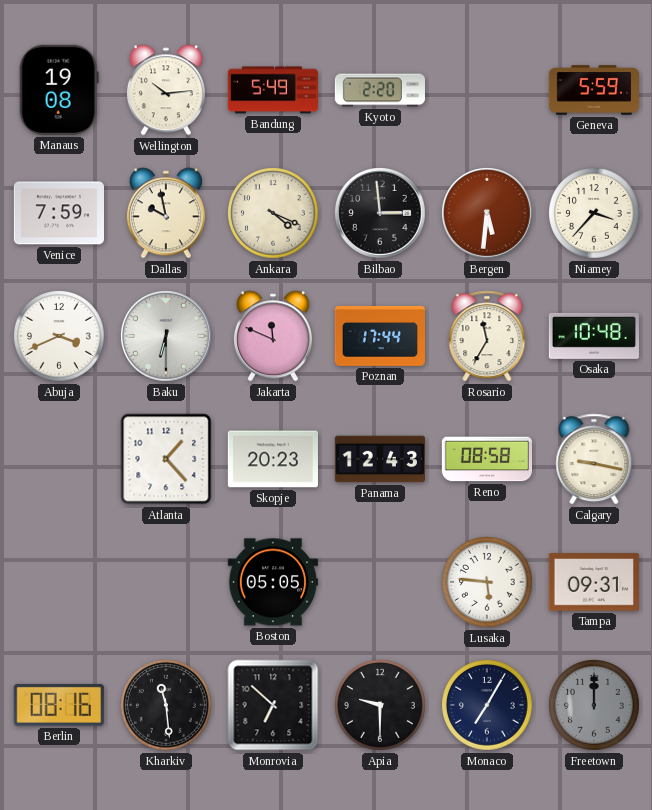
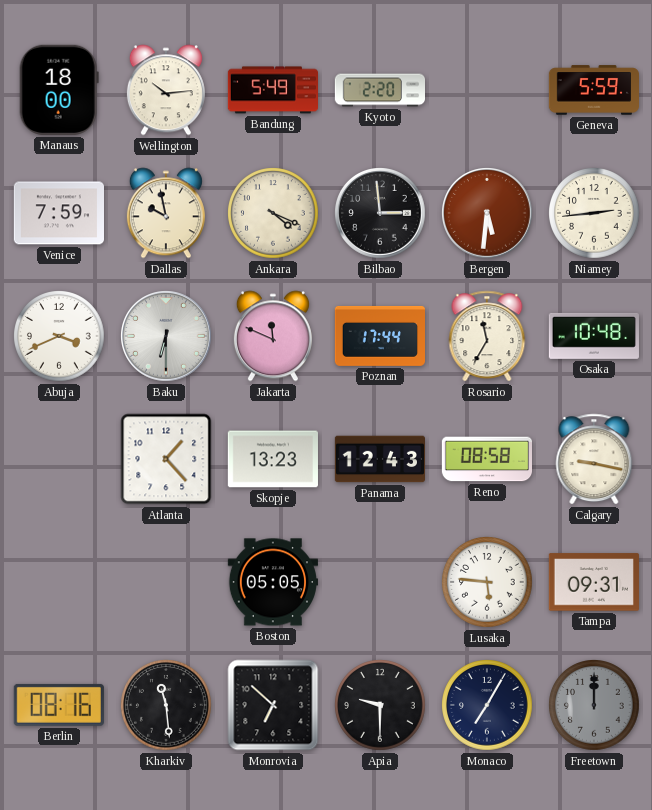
Manaus: 19:08 -> 18:00
Niamey: 3:37 -> 2:44
Skopje: 20:23 -> 13:23
